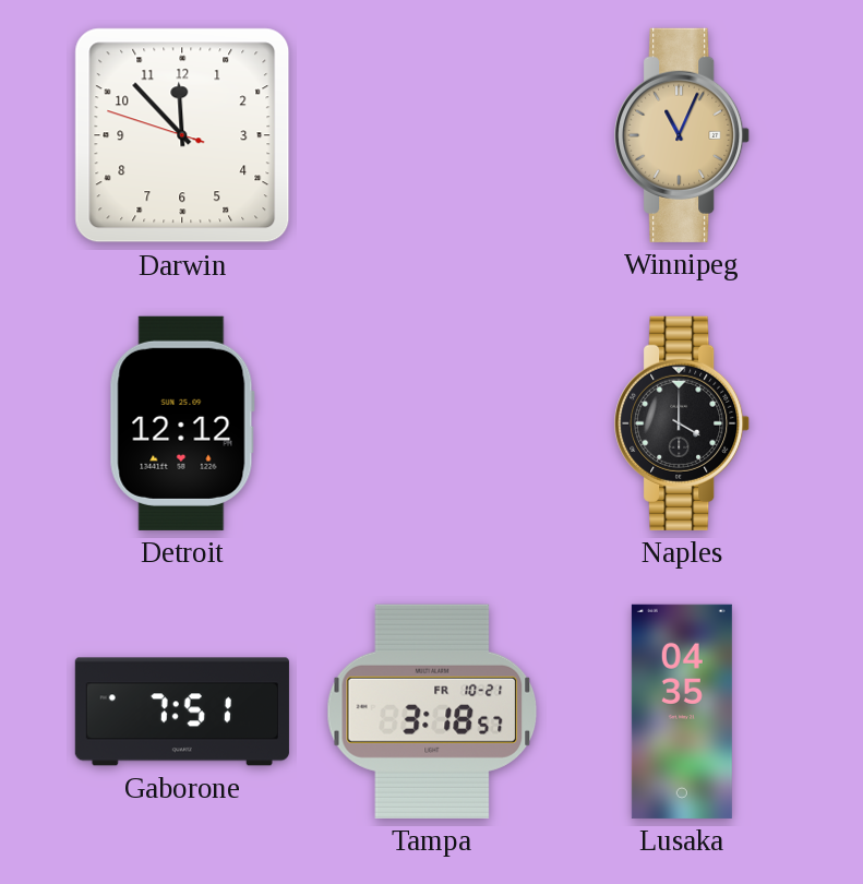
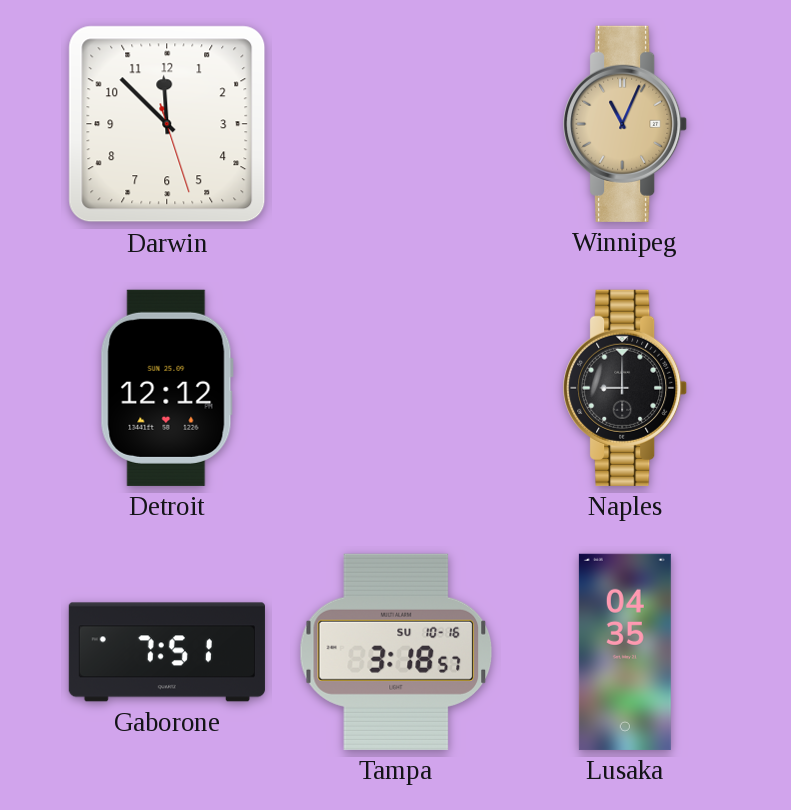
Darwin: 11:52:48 -> 11:52:27
Naples: 4:00 -> 9:00
Tampa date: FR 10-21 -> SU 10-16
